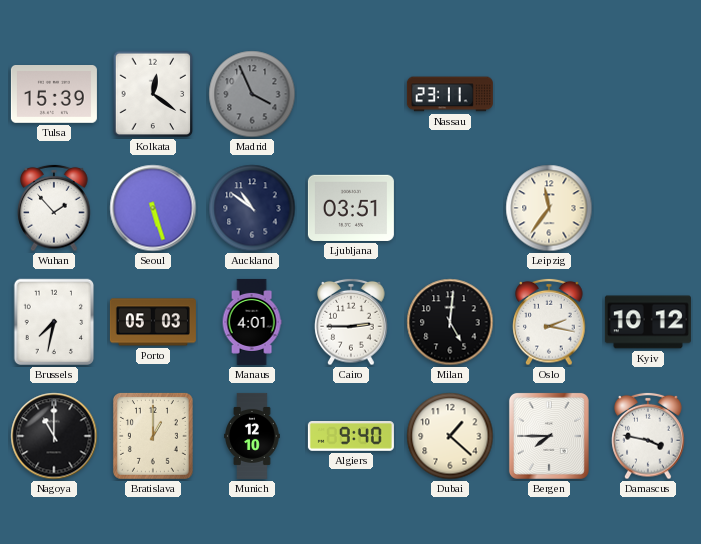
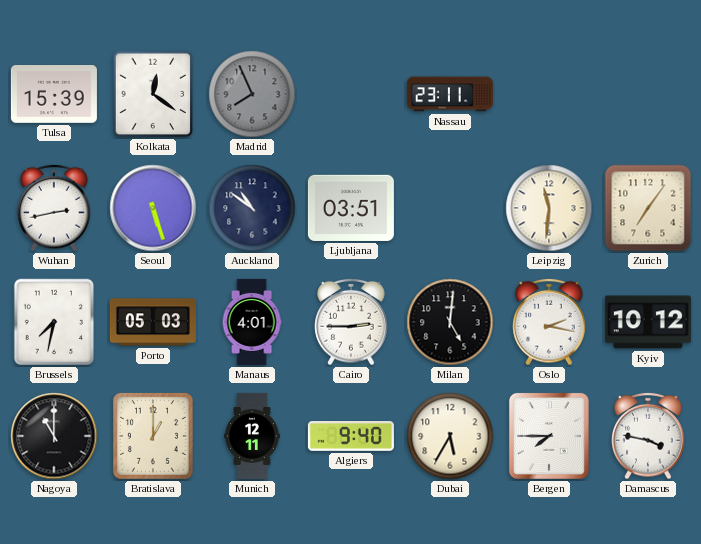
Madrid: 3:56 -> 7:56
Wuhan: 1:53 -> 2:43
Leipzig: 11:36 -> 11:31
Zurich: none -> 7:06
Munich: 12:10 -> 12:11
Dubai: 1:22 -> 5:35
